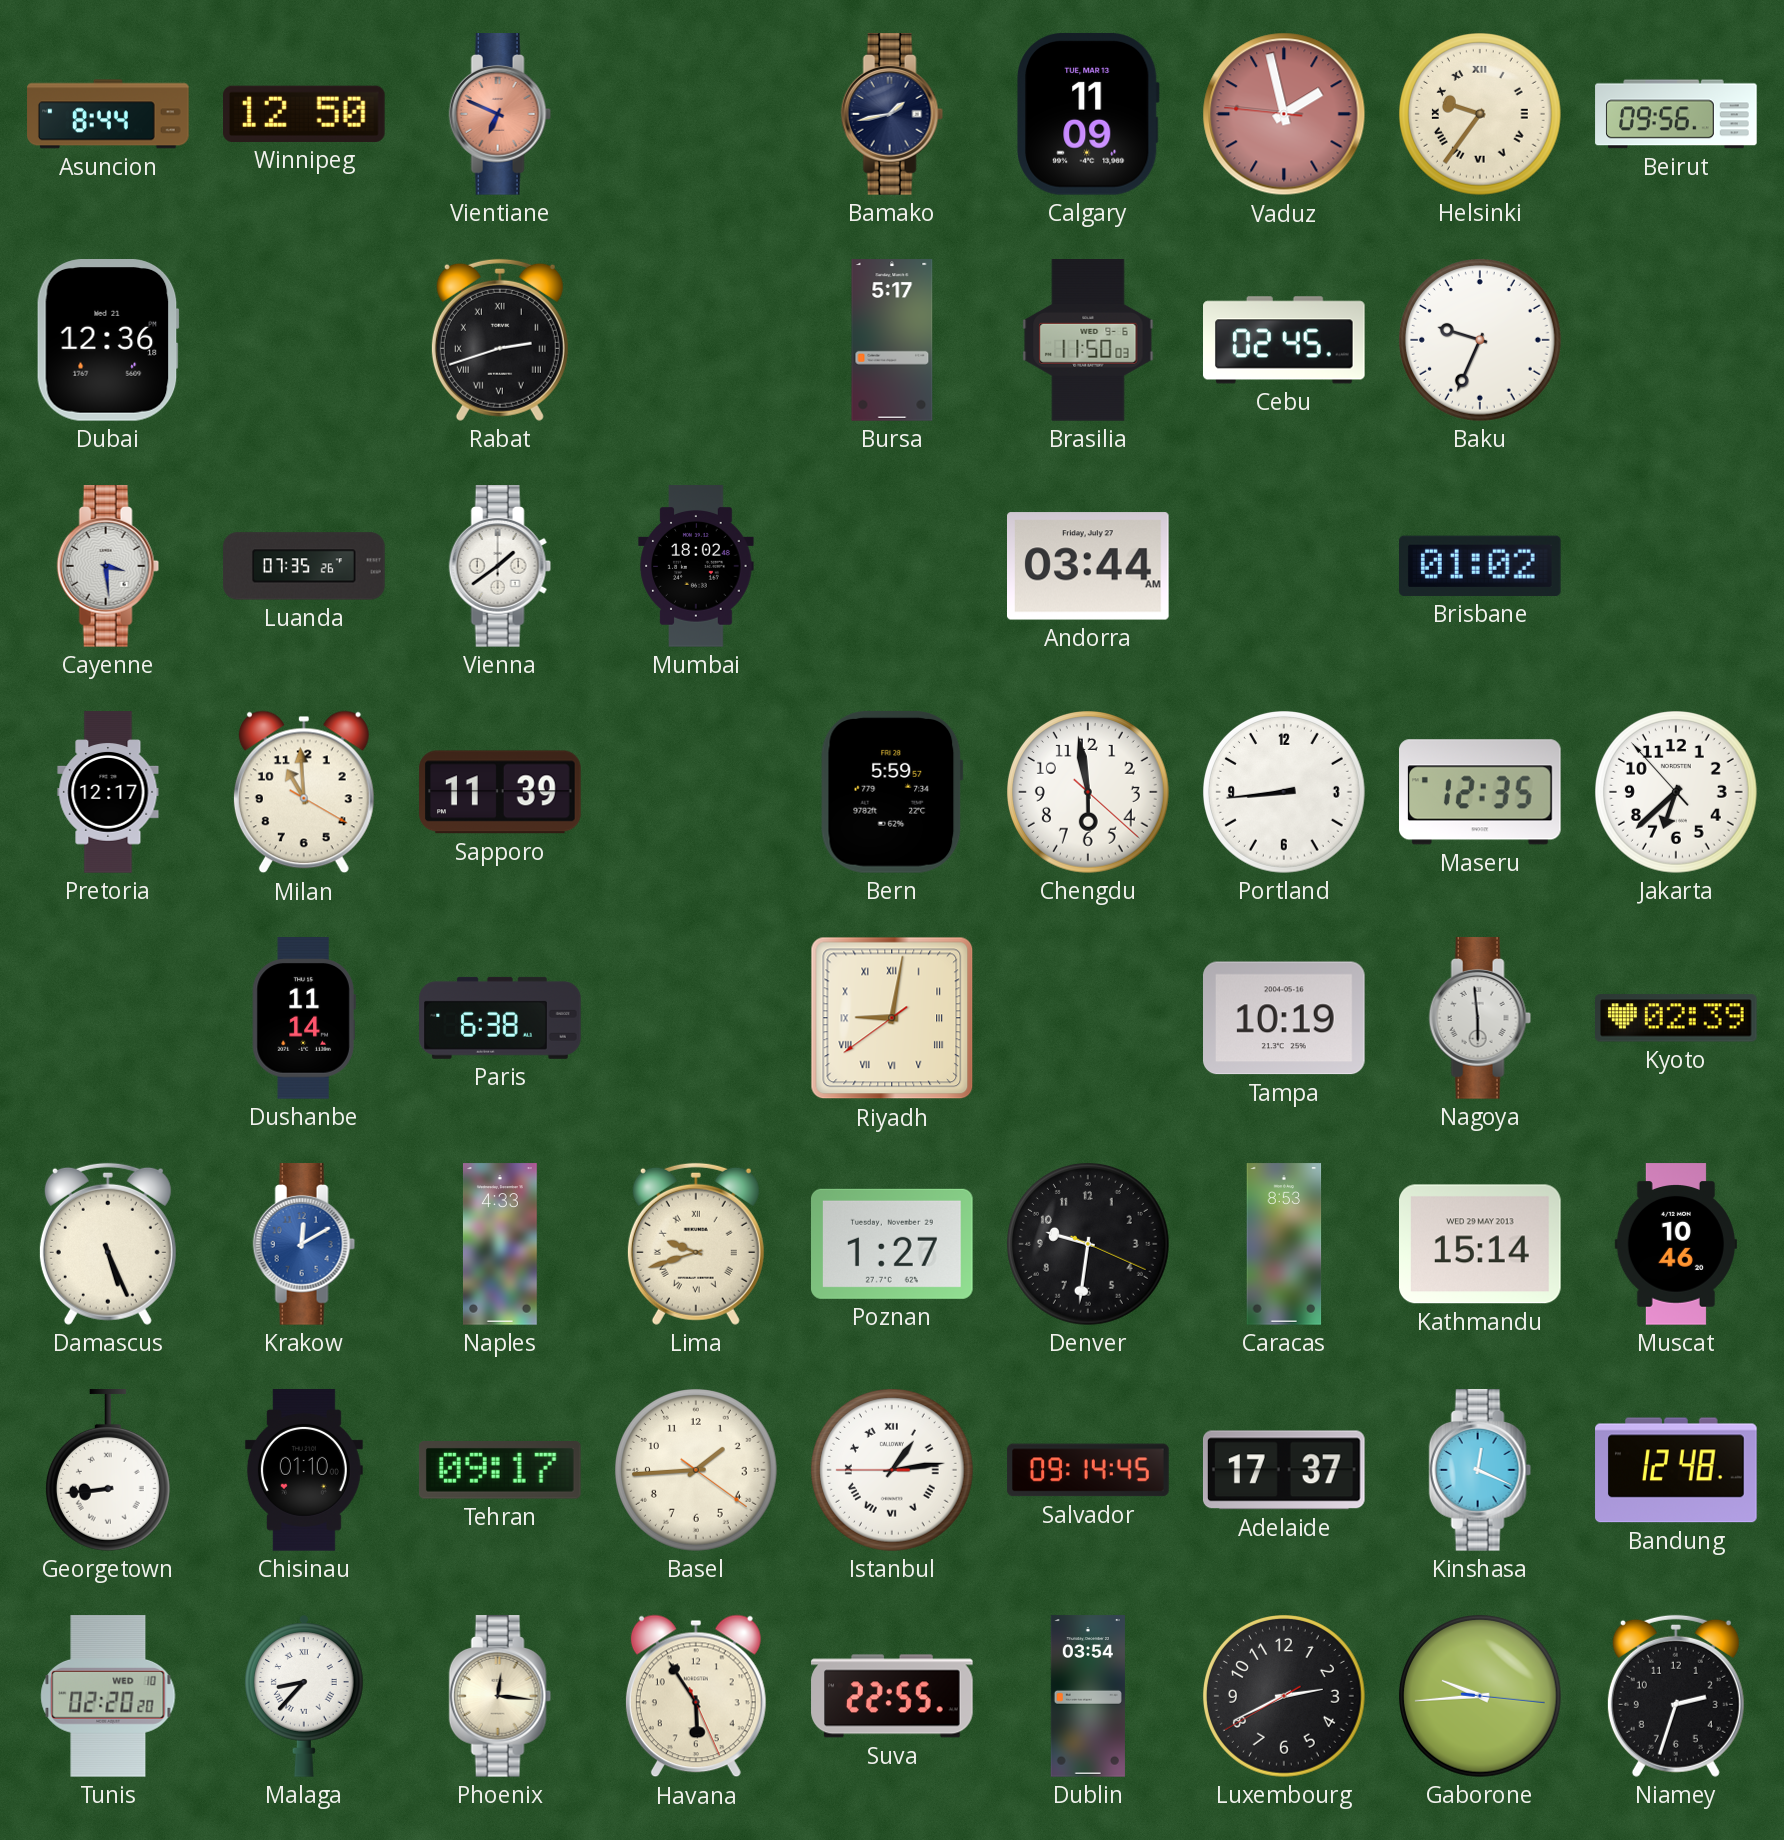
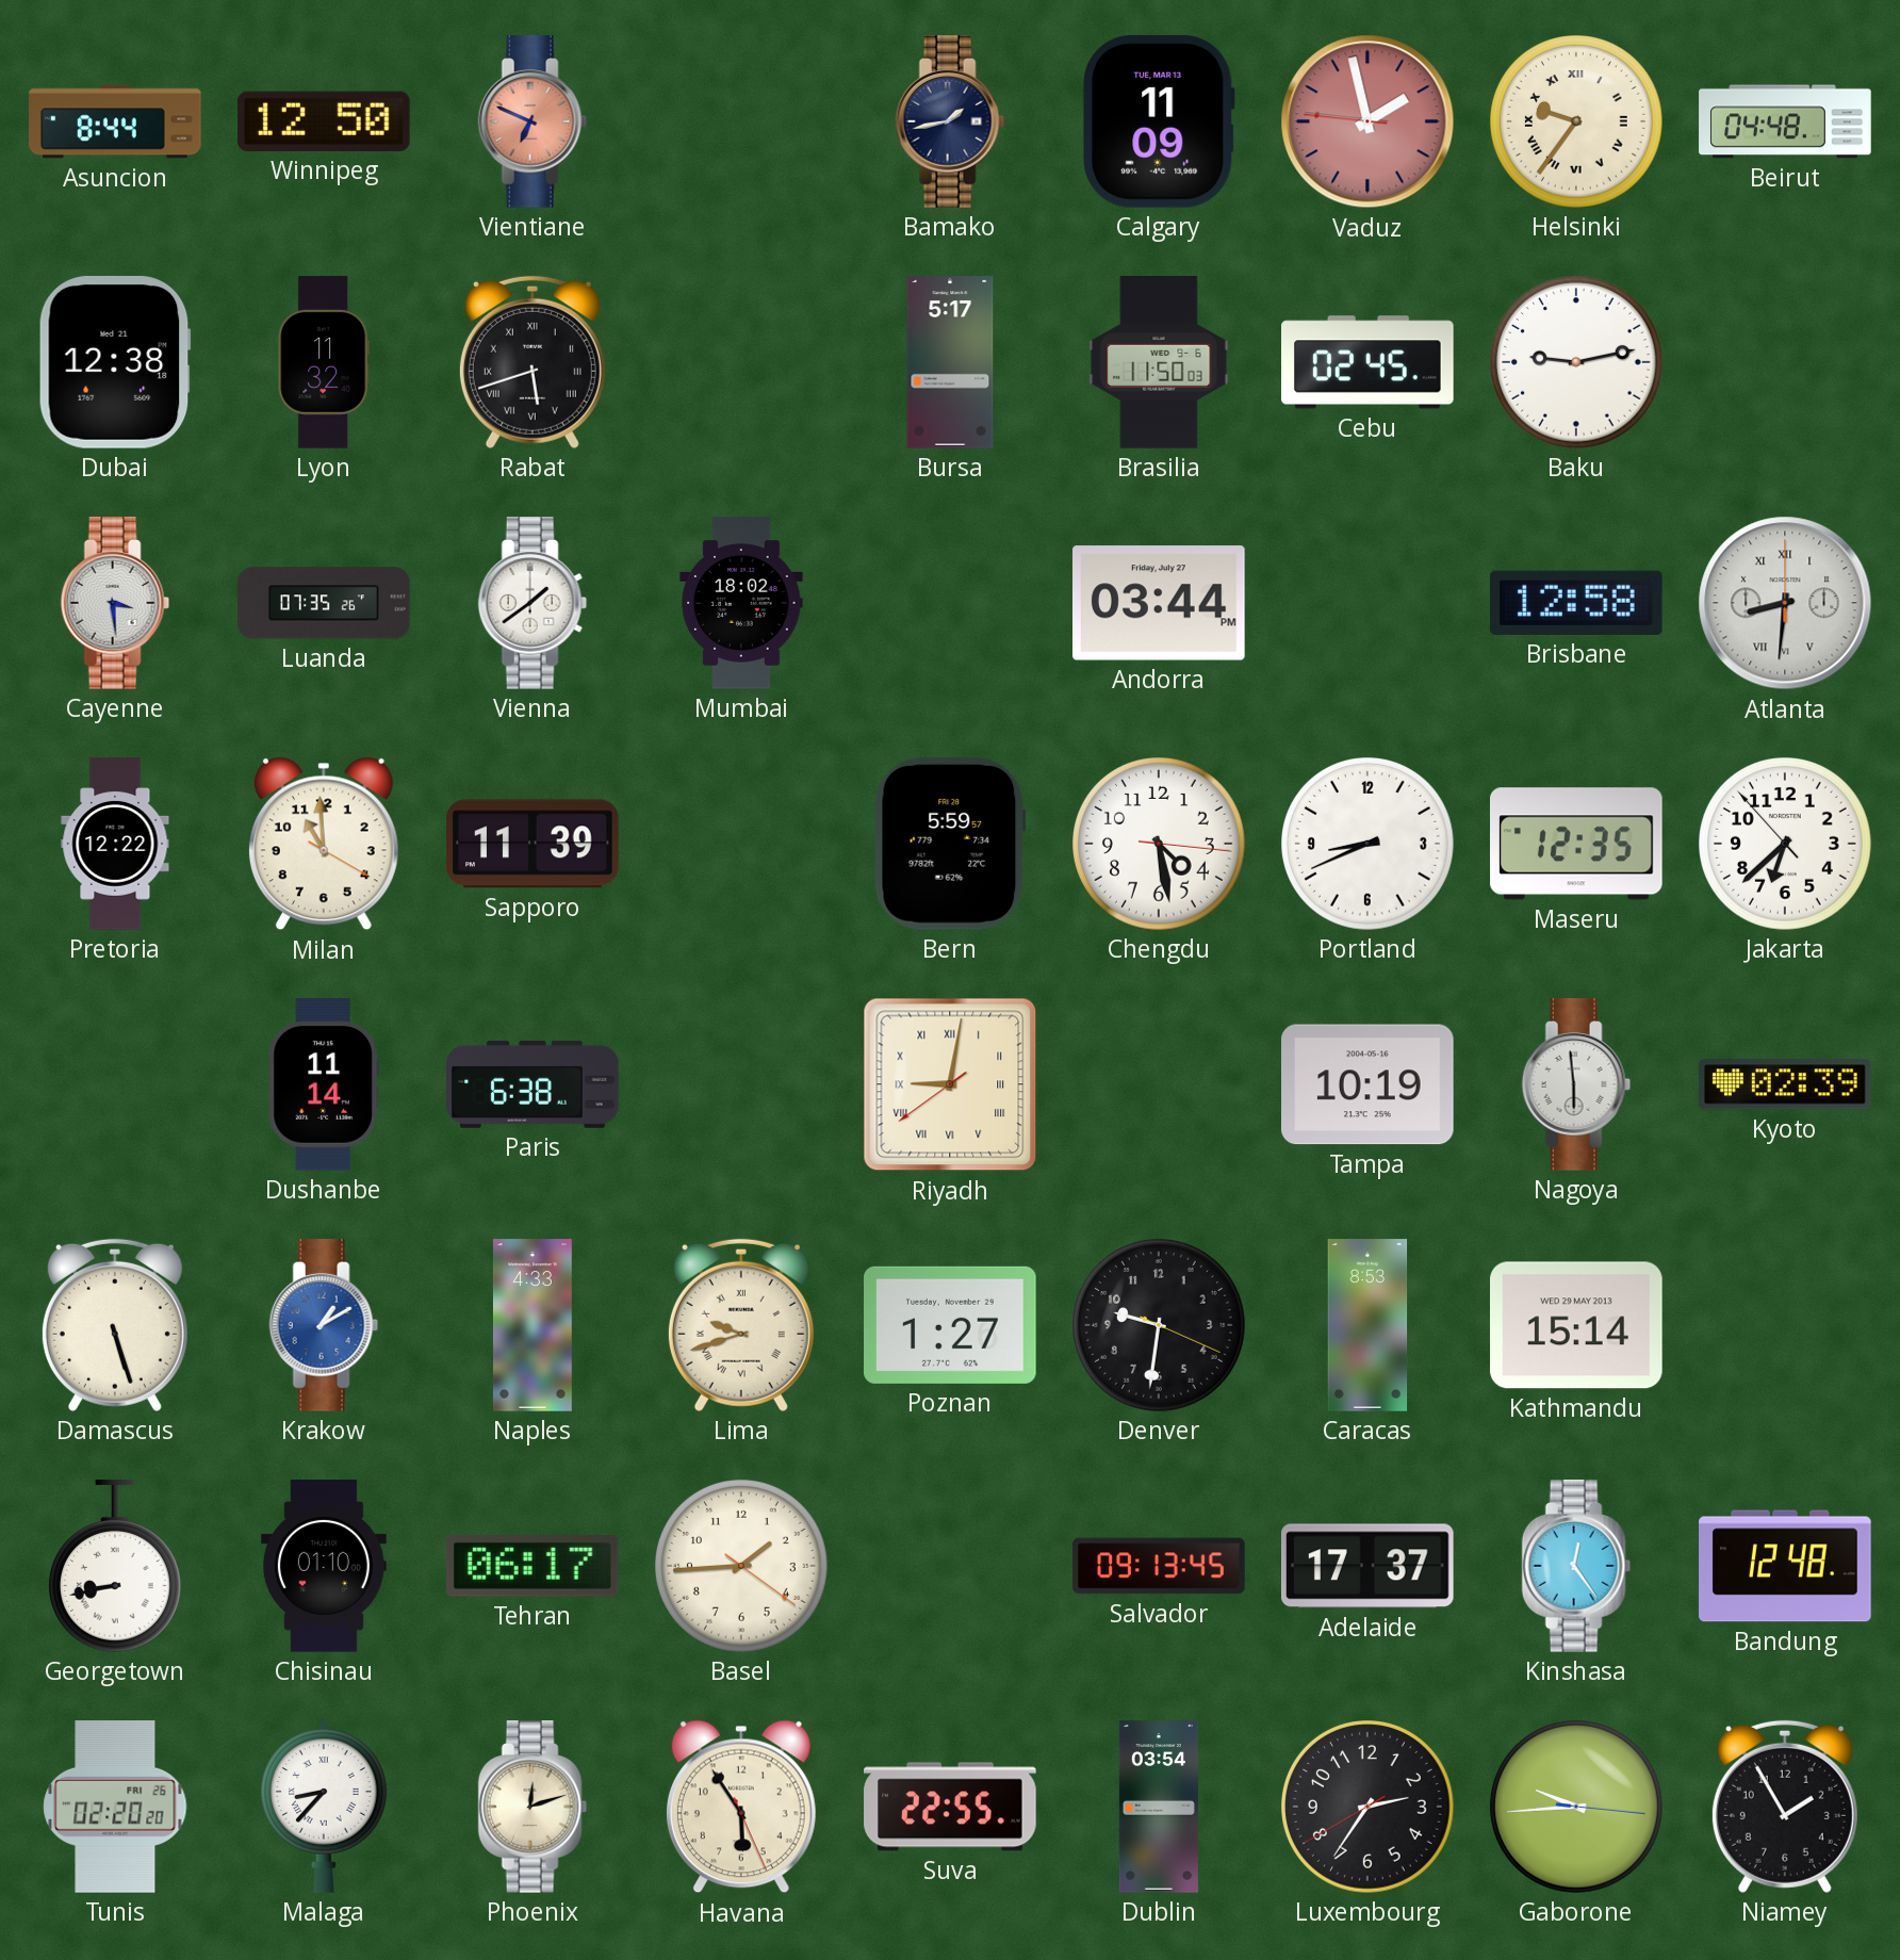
Beirut: 09:56 -> 04:48
Dubai: 12:36 -> 12:38
Lyon: none -> 11:32
Rabat: 2:42 -> 5:42
Baku: 9:34 -> 9:13
Andorra: 03:44 AM -> 03:44 PM
Brisbane: 01:02 -> 12:58
Atlanta: none -> 8:31
Pretoria: 12:17 -> 12:22
Chengdu: 5:58 -> 4:28
Portland: 8:44 -> 8:41
Damascus: 5:26 -> 5:27
Krakow: 12:10 -> 1:10
Muscat: 10:46 -> none
Georgetown: 8:44 -> 8:43
Tehran: 09:17 -> 06:17
Istanbul: 1:13 -> none
Salvador: 09:14 -> 09:13
Kinshasa: 12:19 -> 12:24
Tunis date: WED 10 -> FRI 26
Phoenix: 12:16 -> 12:12
Luxembourg: 2:40 -> 2:35
Niamey: 2:33 -> 1:55
